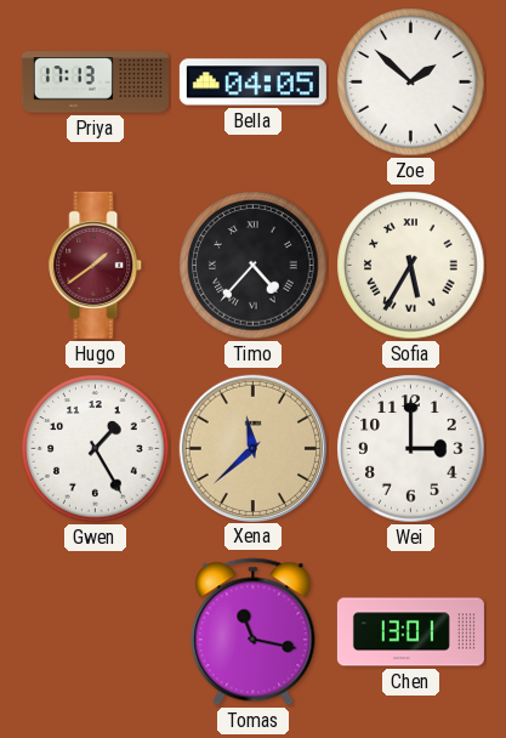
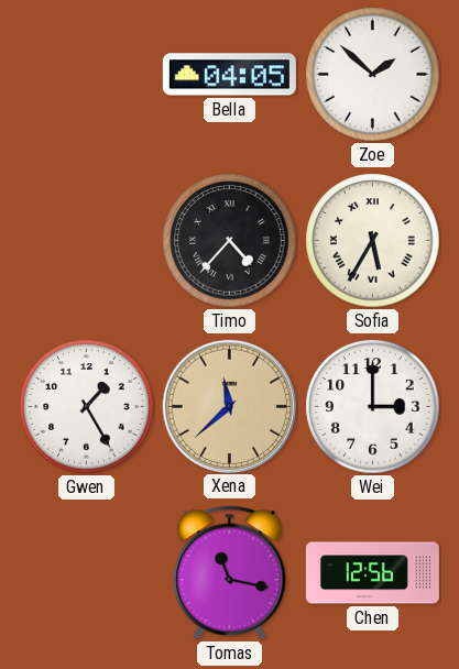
Priya: 17:13 -> none
Hugo: 1:39 -> none
Chen: 13:01 -> 12:56
